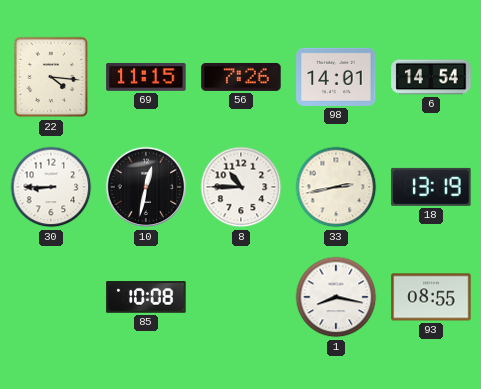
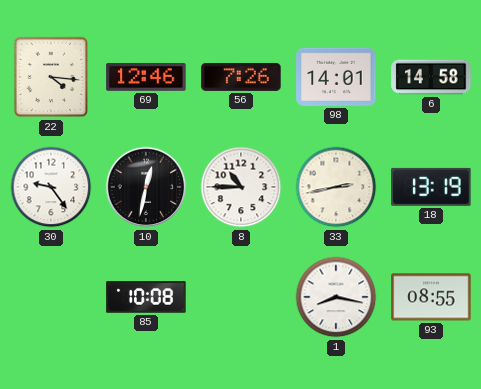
69: 11:15 -> 12:46
6: 14:54 -> 14:58
30: 8:45 -> 9:24
